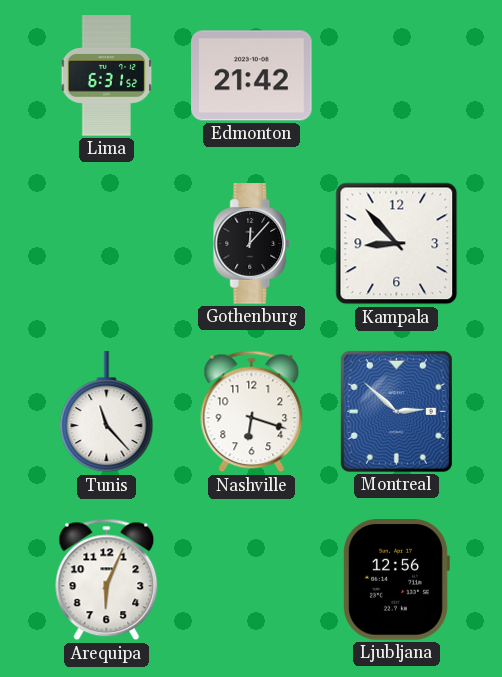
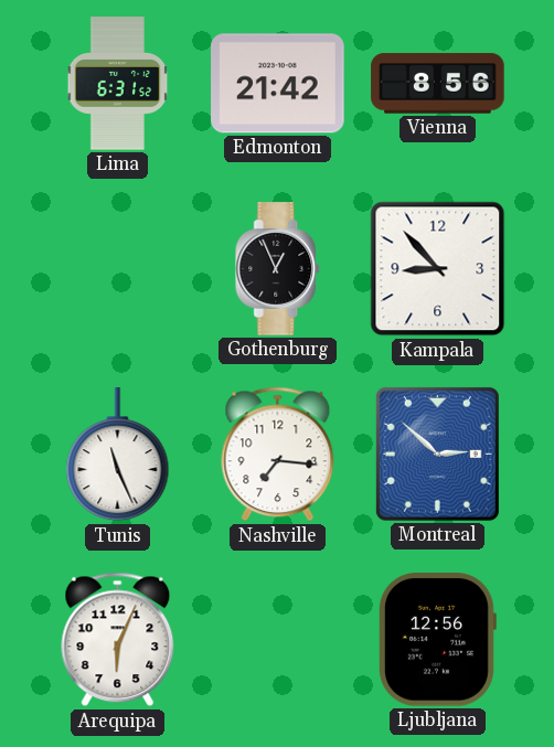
Vienna: none -> 8:56
Gothenburg: 12:07 -> 12:56
Tunis: 11:23 -> 11:26
Nashville: 6:18 -> 7:16
